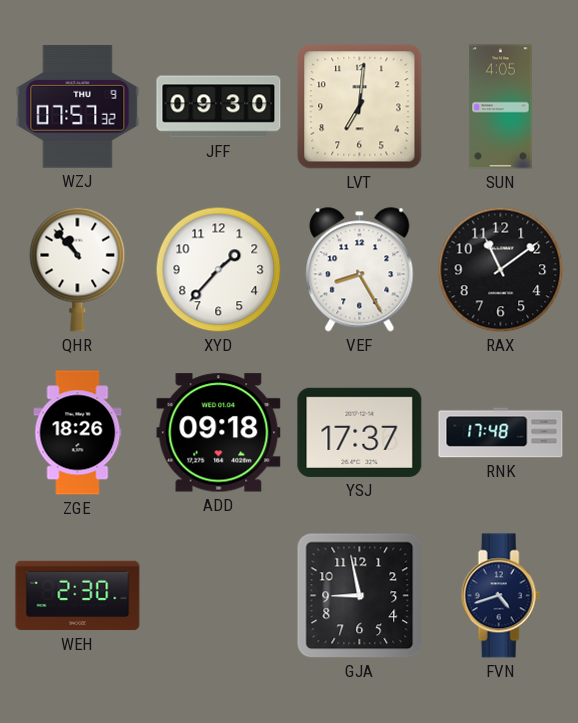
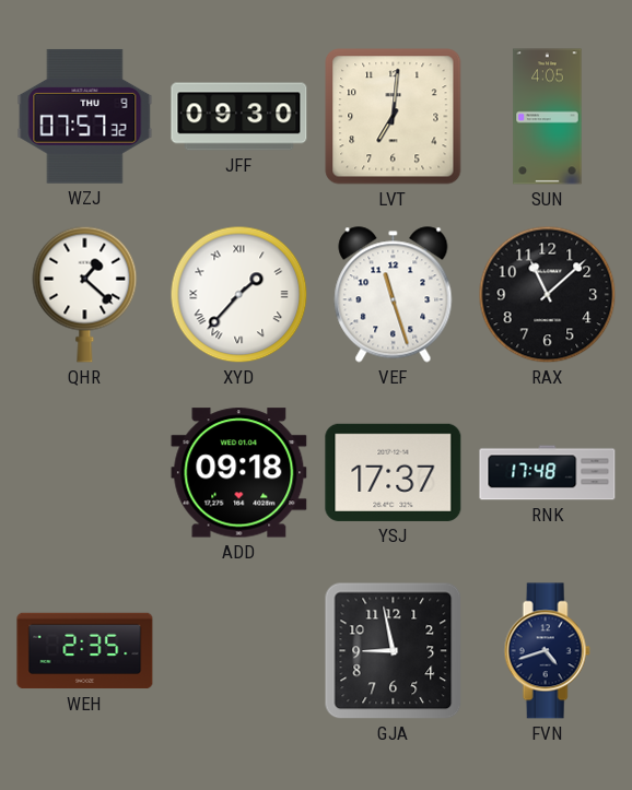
QHR: 10:53 -> 1:22
XYD numerals: Arabic -> Roman
VEF: 8:25 -> 11:27
RAX: 11:09 -> 11:08
ZGE: 18:26 -> none
WEH: 2:30 -> 2:35
